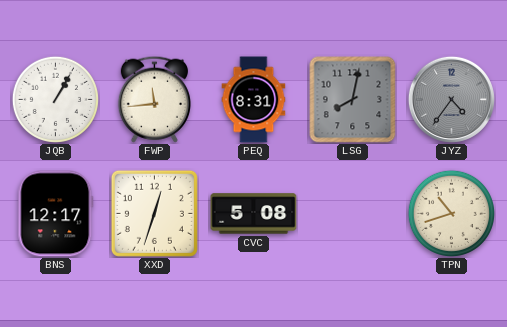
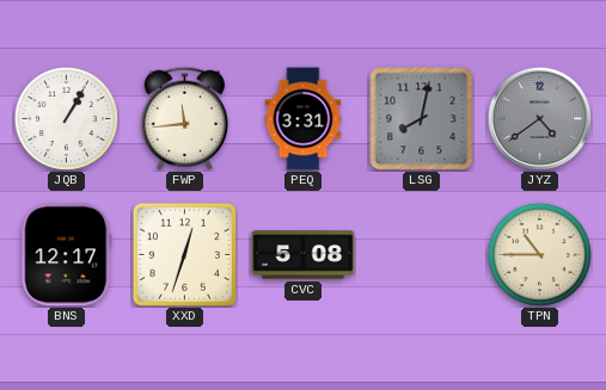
PEQ: 8:31 -> 3:31
JYZ: 4:36 -> 4:39
TPN: 10:42 -> 10:45
